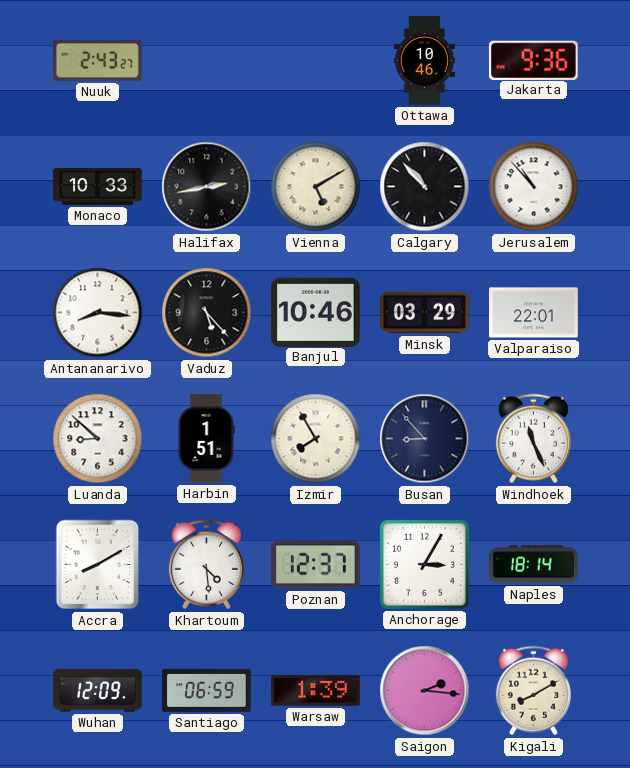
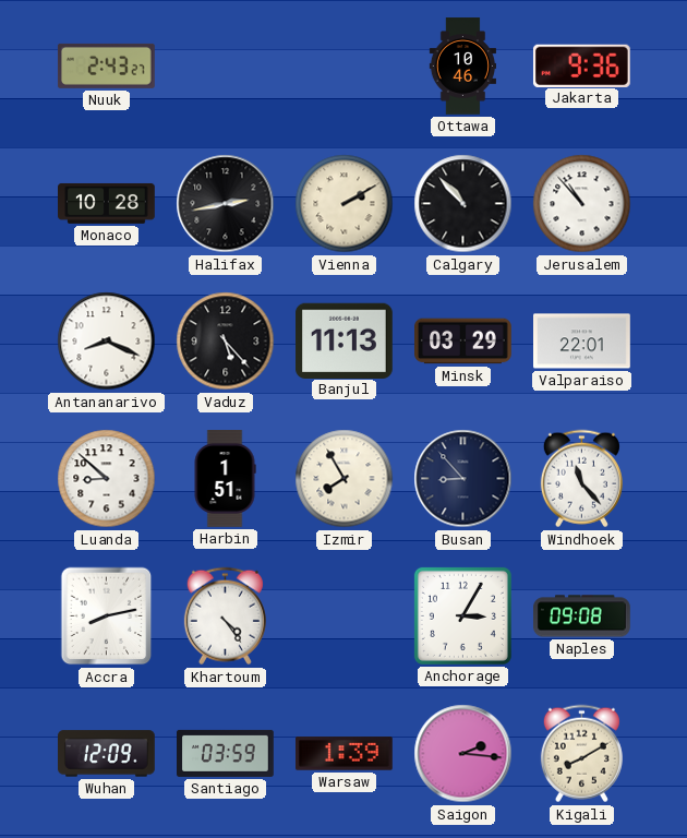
Monaco: 10:33 -> 10:28
Vienna: 5:10 -> 2:10
Antananarivo: 8:16 -> 8:19
Banjul: 10:46 -> 11:13
Windhoek: 11:26 -> 11:23
Accra: 8:10 -> 8:13
Khartoum: 4:29 -> 4:24
Poznan: 12:37 -> none
Naples: 18:14 -> 09:08
Santiago: 06:59 -> 03:59
